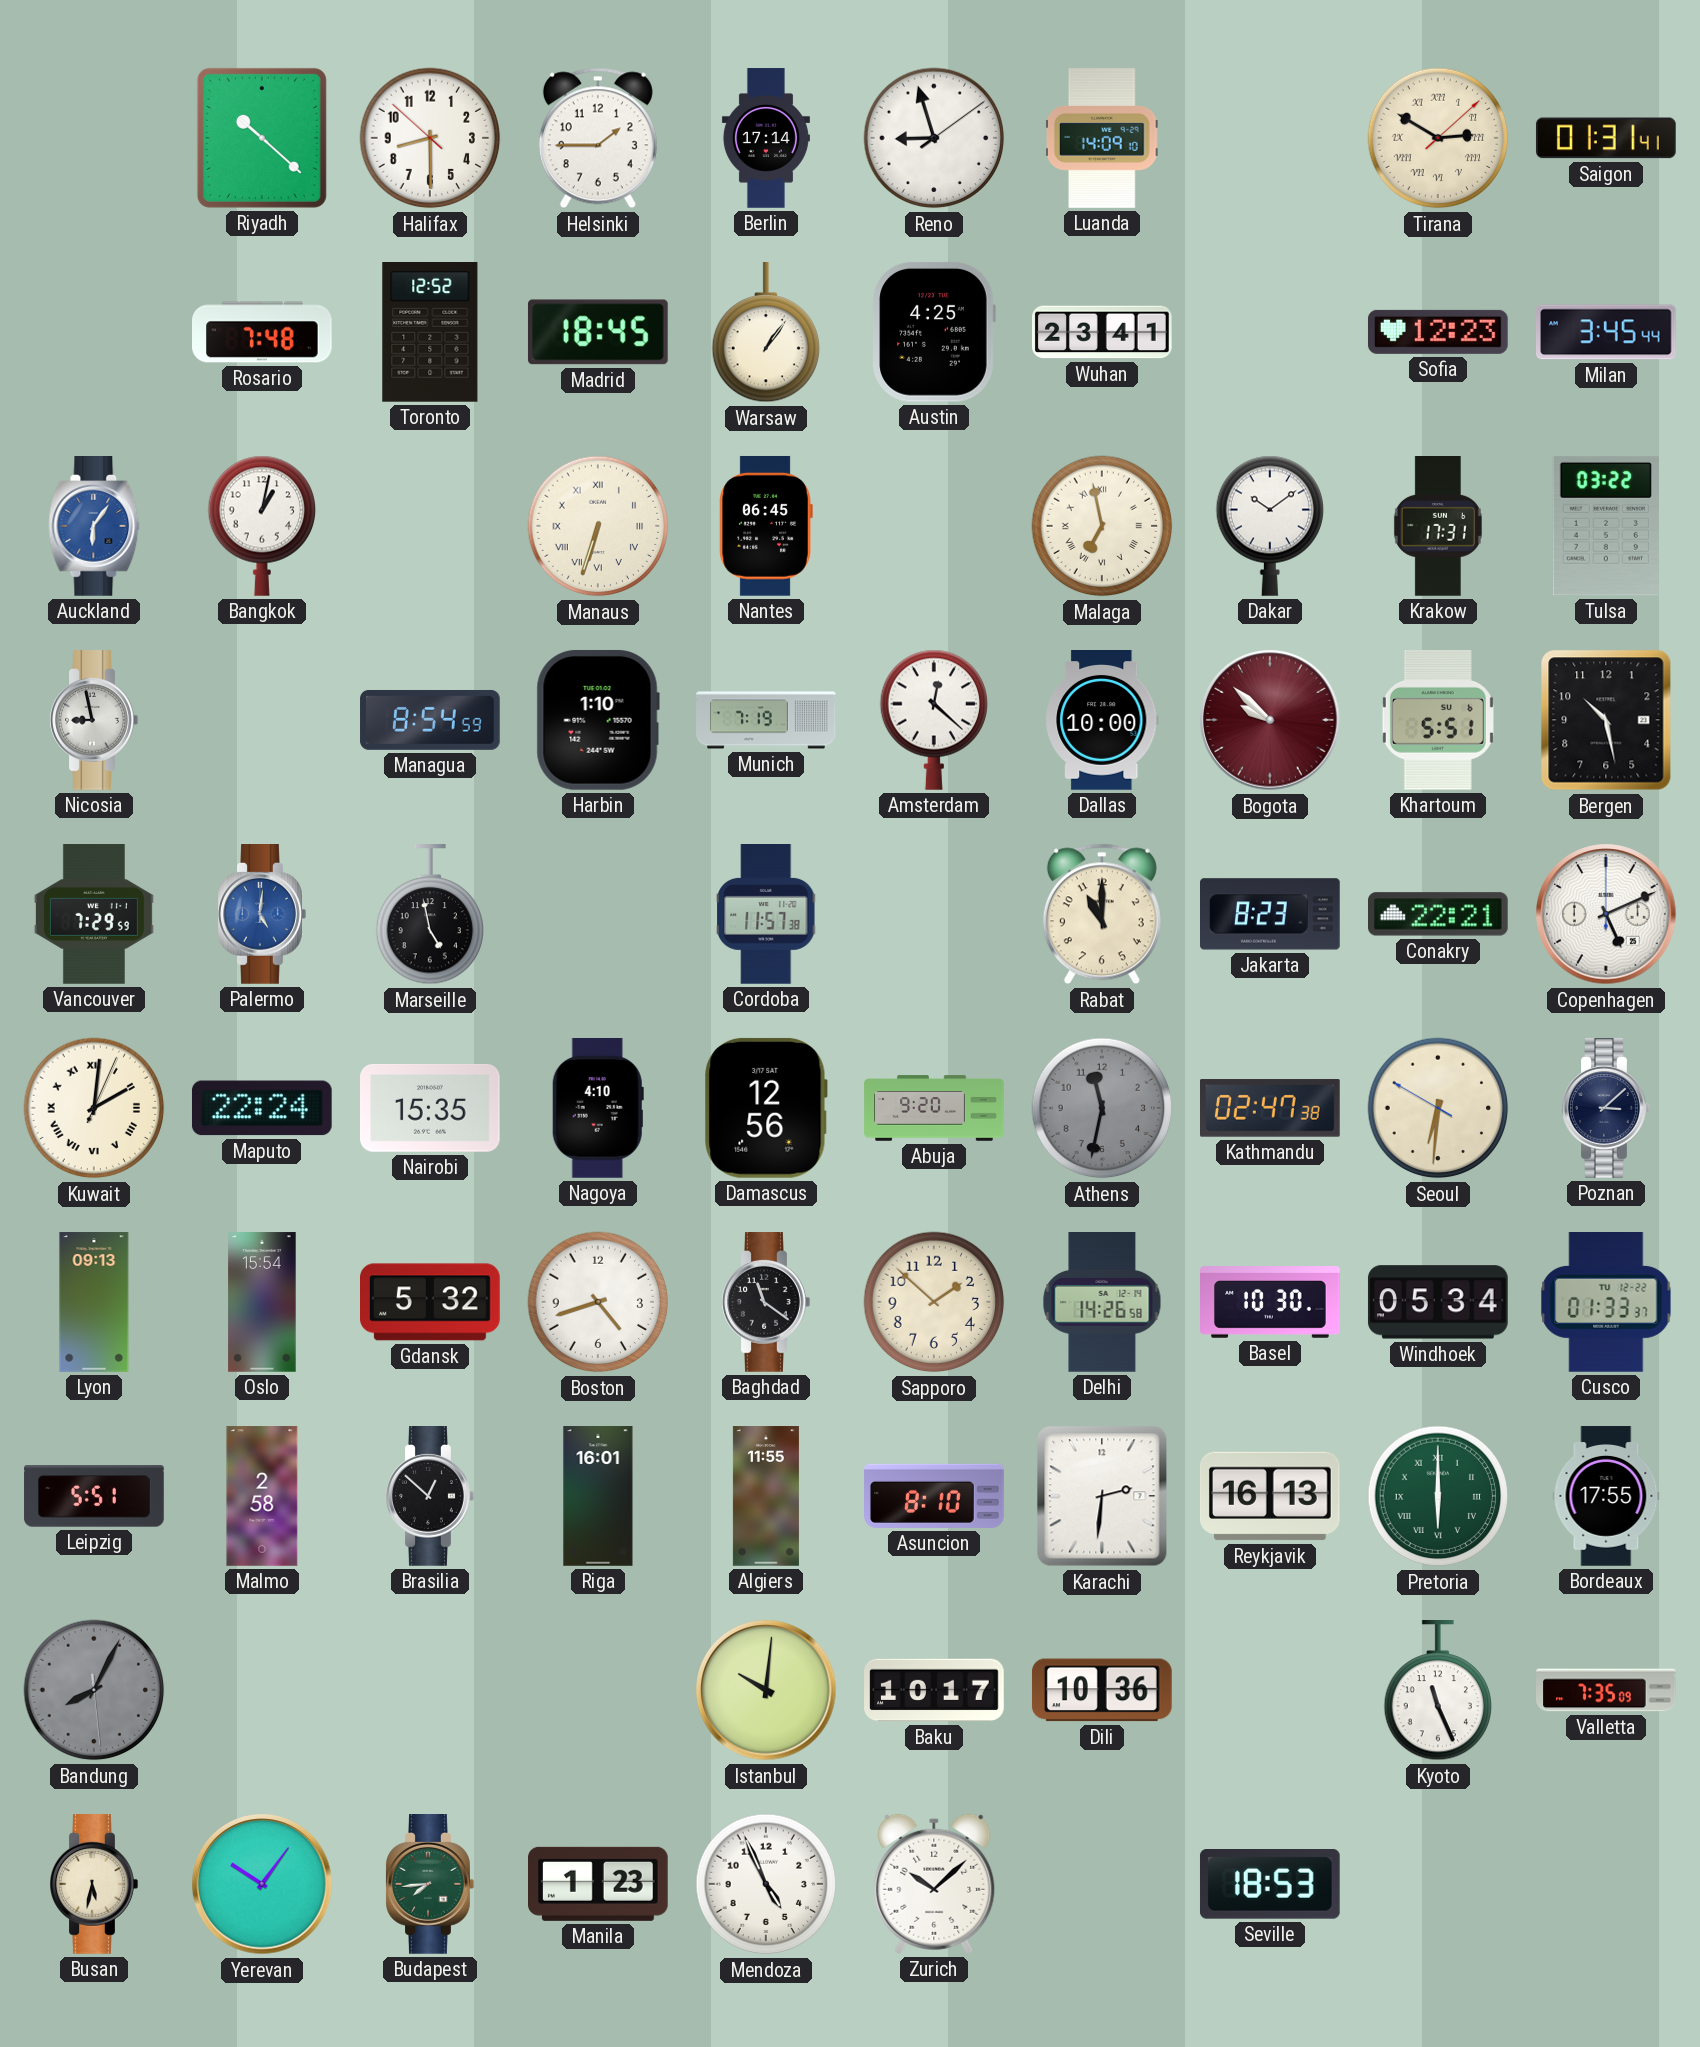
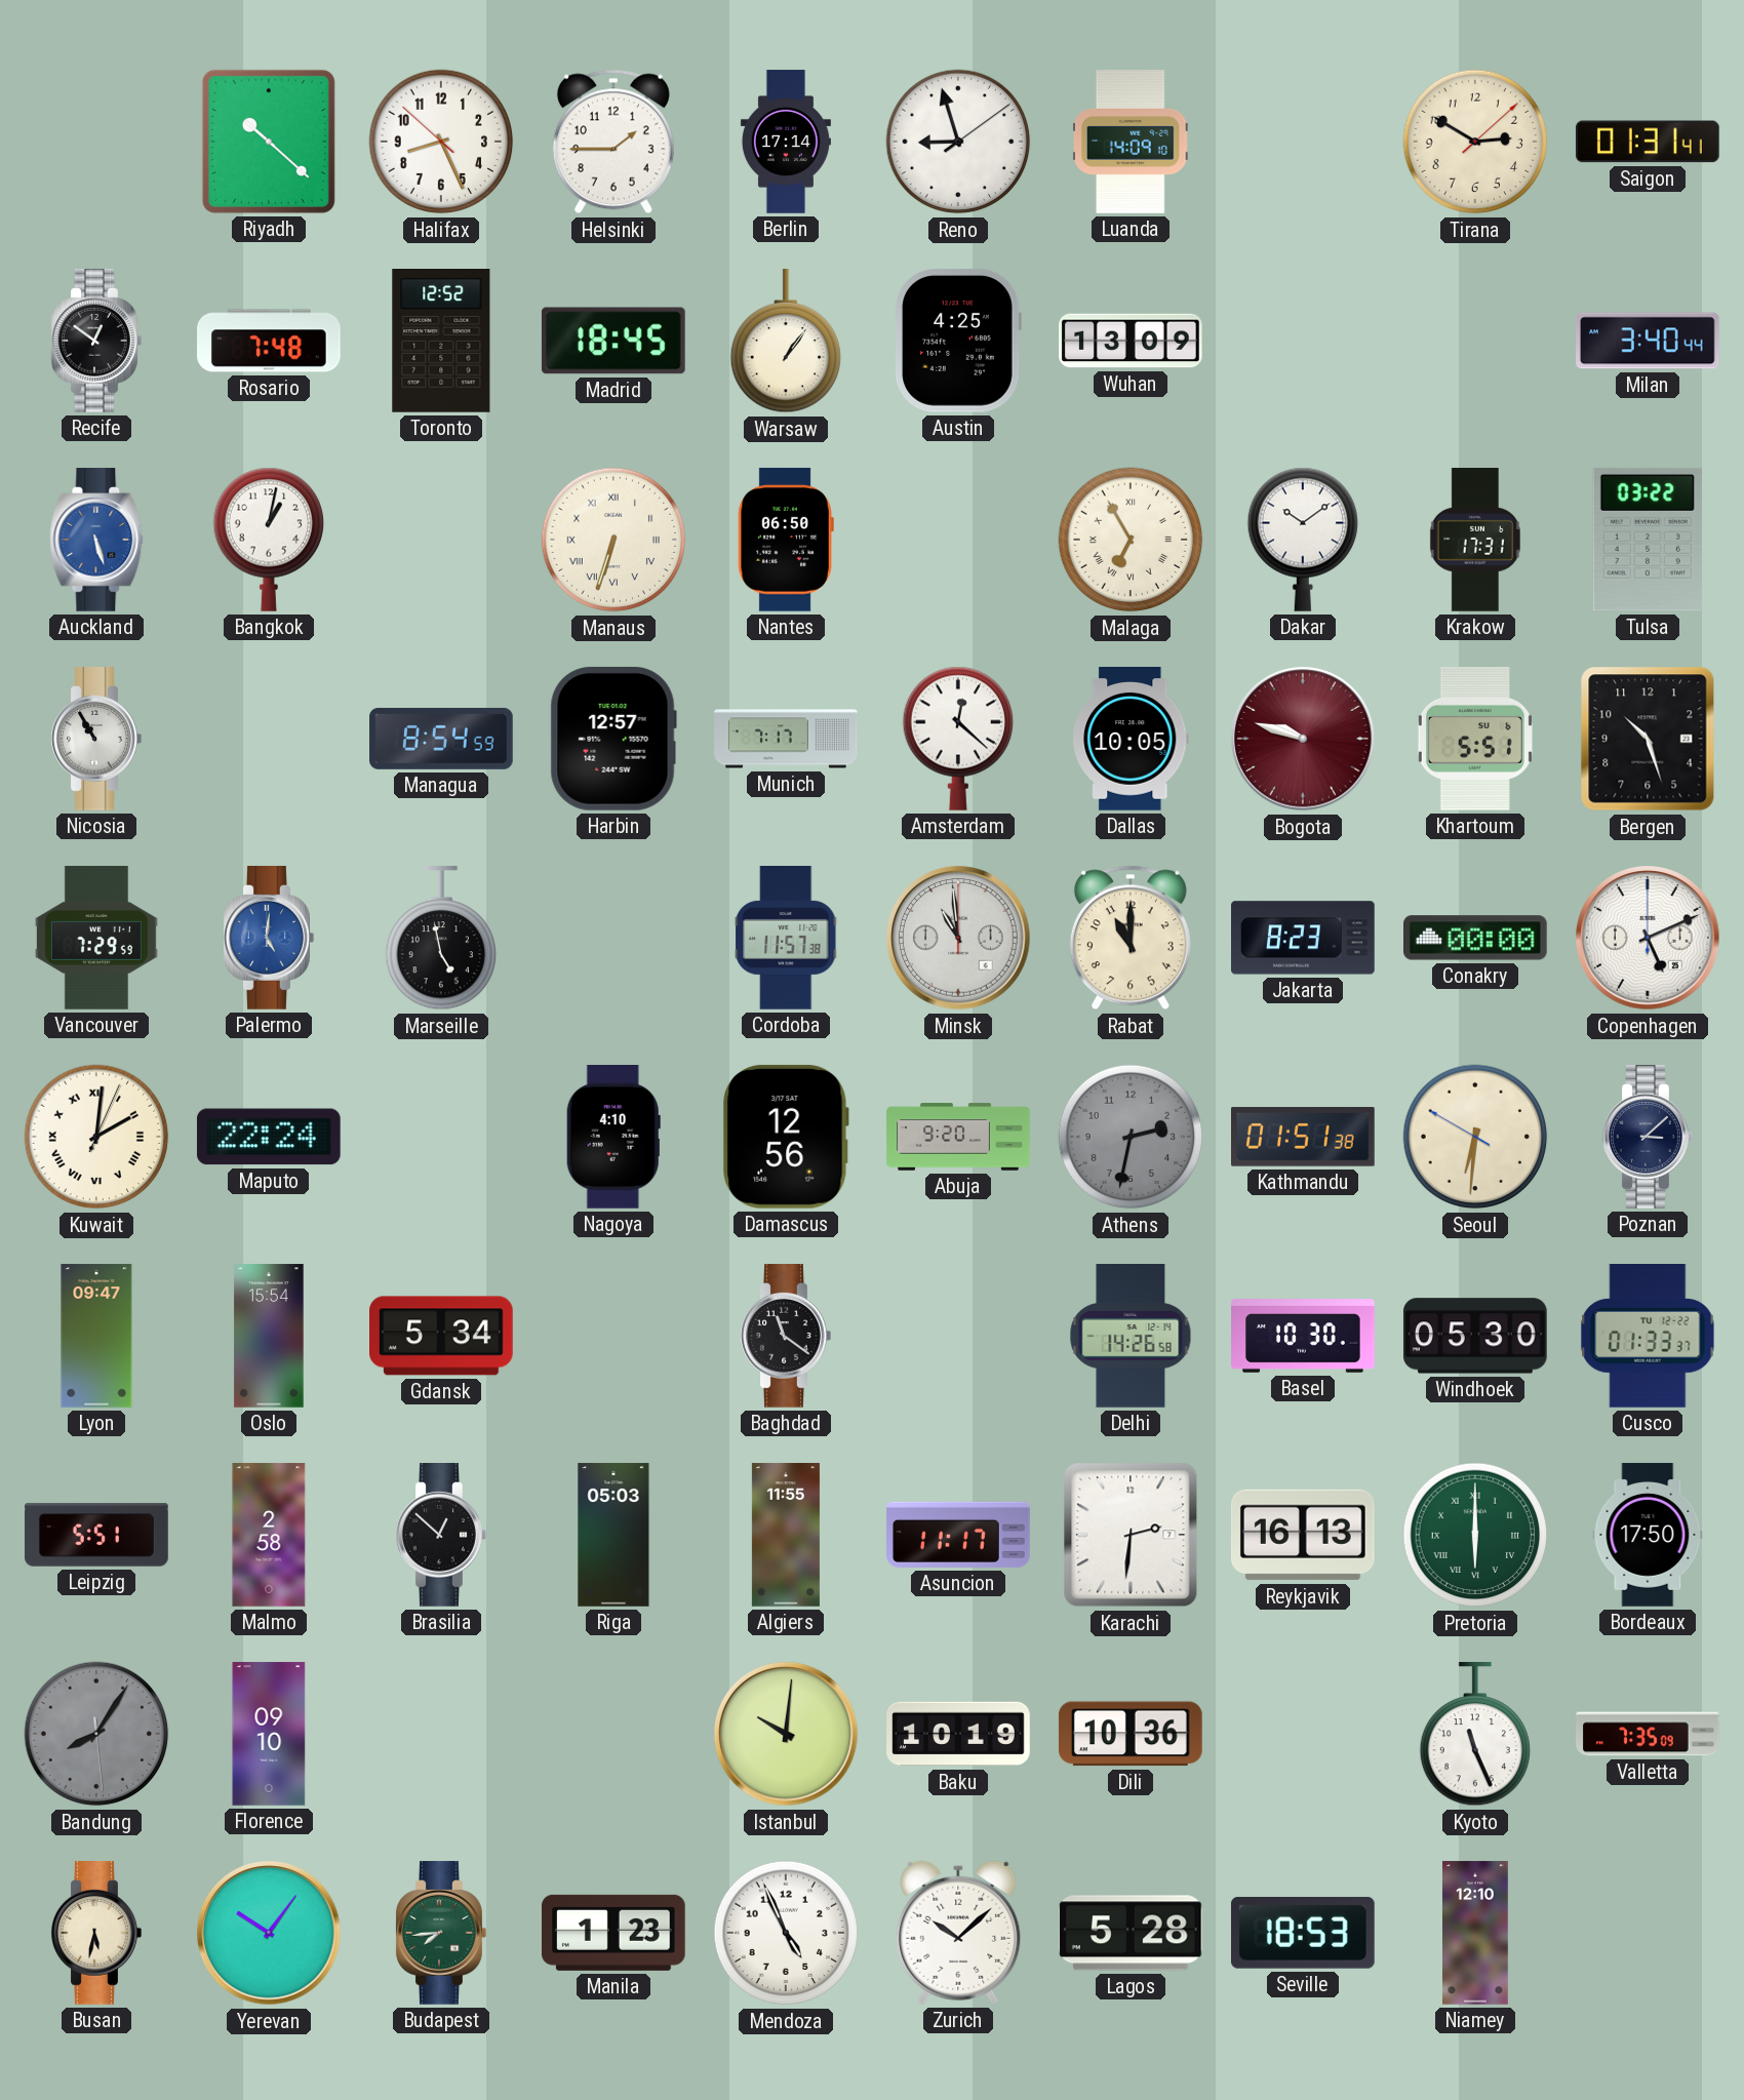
Halifax: 8:29 -> 8:25
Tirana numerals: Roman -> Arabic
Recife: none -> 12:51
Wuhan: 23:41 -> 13:09
Sofia: 12:23 -> none
Milan: 3:45 -> 3:40
Auckland: 6:06 -> 5:27
Nantes: 06:45 -> 06:50
Malaga: 6:58 -> 6:55
Nicosia: 8:58 -> 10:55
Harbin: 1:10 -> 12:57
Munich: 7:19 -> 7:17
Dallas: 10:00 -> 10:05
Bogota: 9:52 -> 9:48
Bergen: 10:28 -> 10:27
Minsk: none -> 10:59
Conakry: 22:21 -> 00:00
Nairobi: 15:35 -> none
Athens: 11:32 -> 2:32
Kathmandu: 02:47 -> 01:51
Lyon: 09:13 -> 09:47
Gdansk: 5:32 -> 5:34
Boston: 4:42 -> none
Sapporo: 1:52 -> none
Windhoek: 05:34 -> 05:30
Riga: 16:01 -> 05:03
Asuncion: 8:10 -> 11:17
Bordeaux: 17:55 -> 17:50
Bandung: 8:04 -> 8:05
Florence: none -> 09:10
Baku: 10:17 -> 10:19
Lagos: none -> 5:28
Niamey: none -> 12:10
